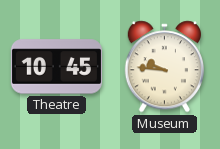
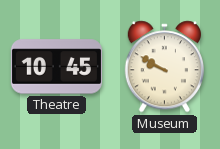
Museum: 9:46 -> 9:50
